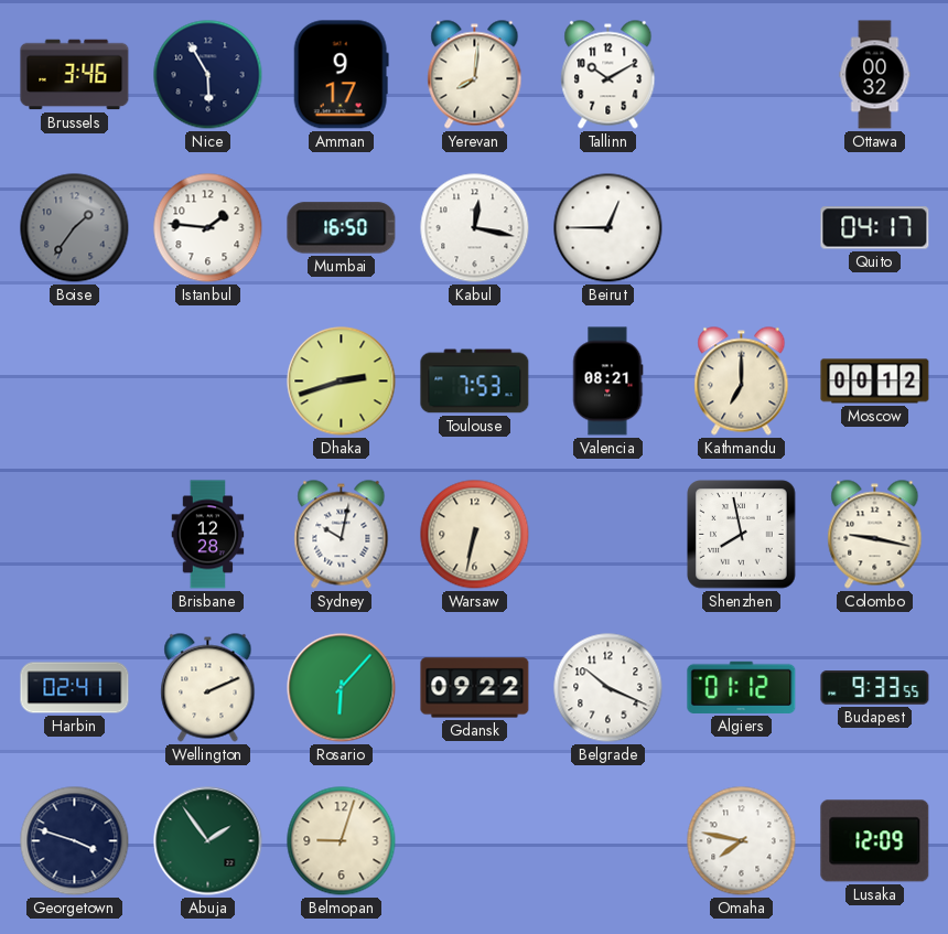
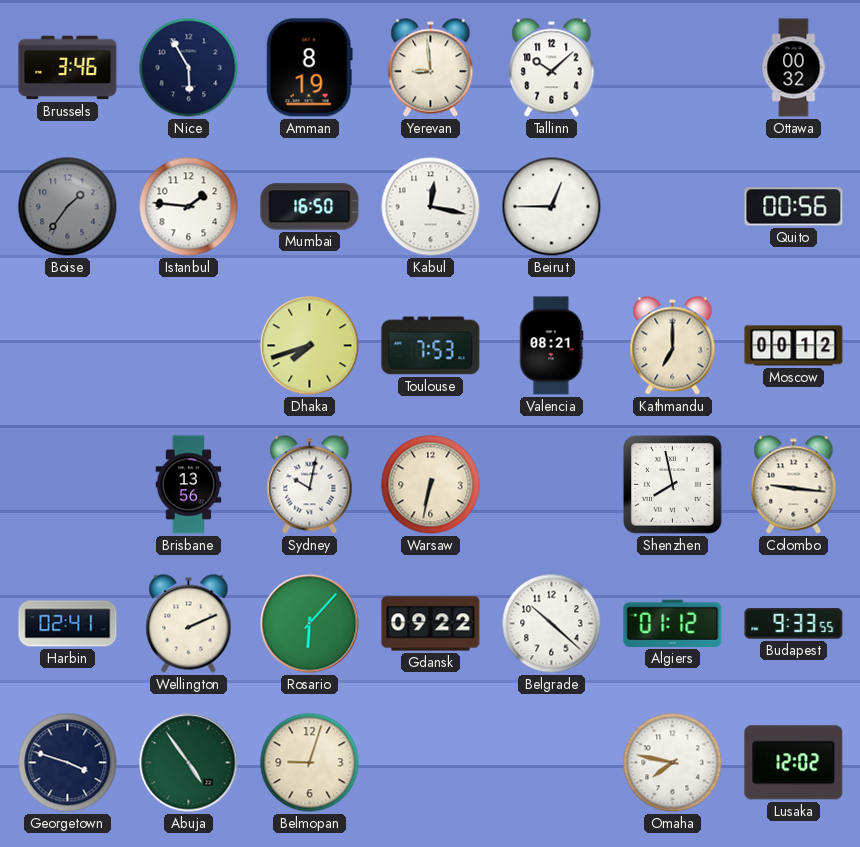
Amman: 9:17 -> 8:19
Yerevan: 8:01 -> 8:59
Tallinn: 10:10 -> 10:08
Quito: 04:17 -> 00:56
Dhaka: 2:42 -> 7:42
Brisbane: 12:28 -> 13:56
Colombo: 9:17 -> 9:16
Belgrade: 10:19 -> 10:22
Abuja: 1:54 -> 4:54
Lusaka: 12:09 -> 12:02
